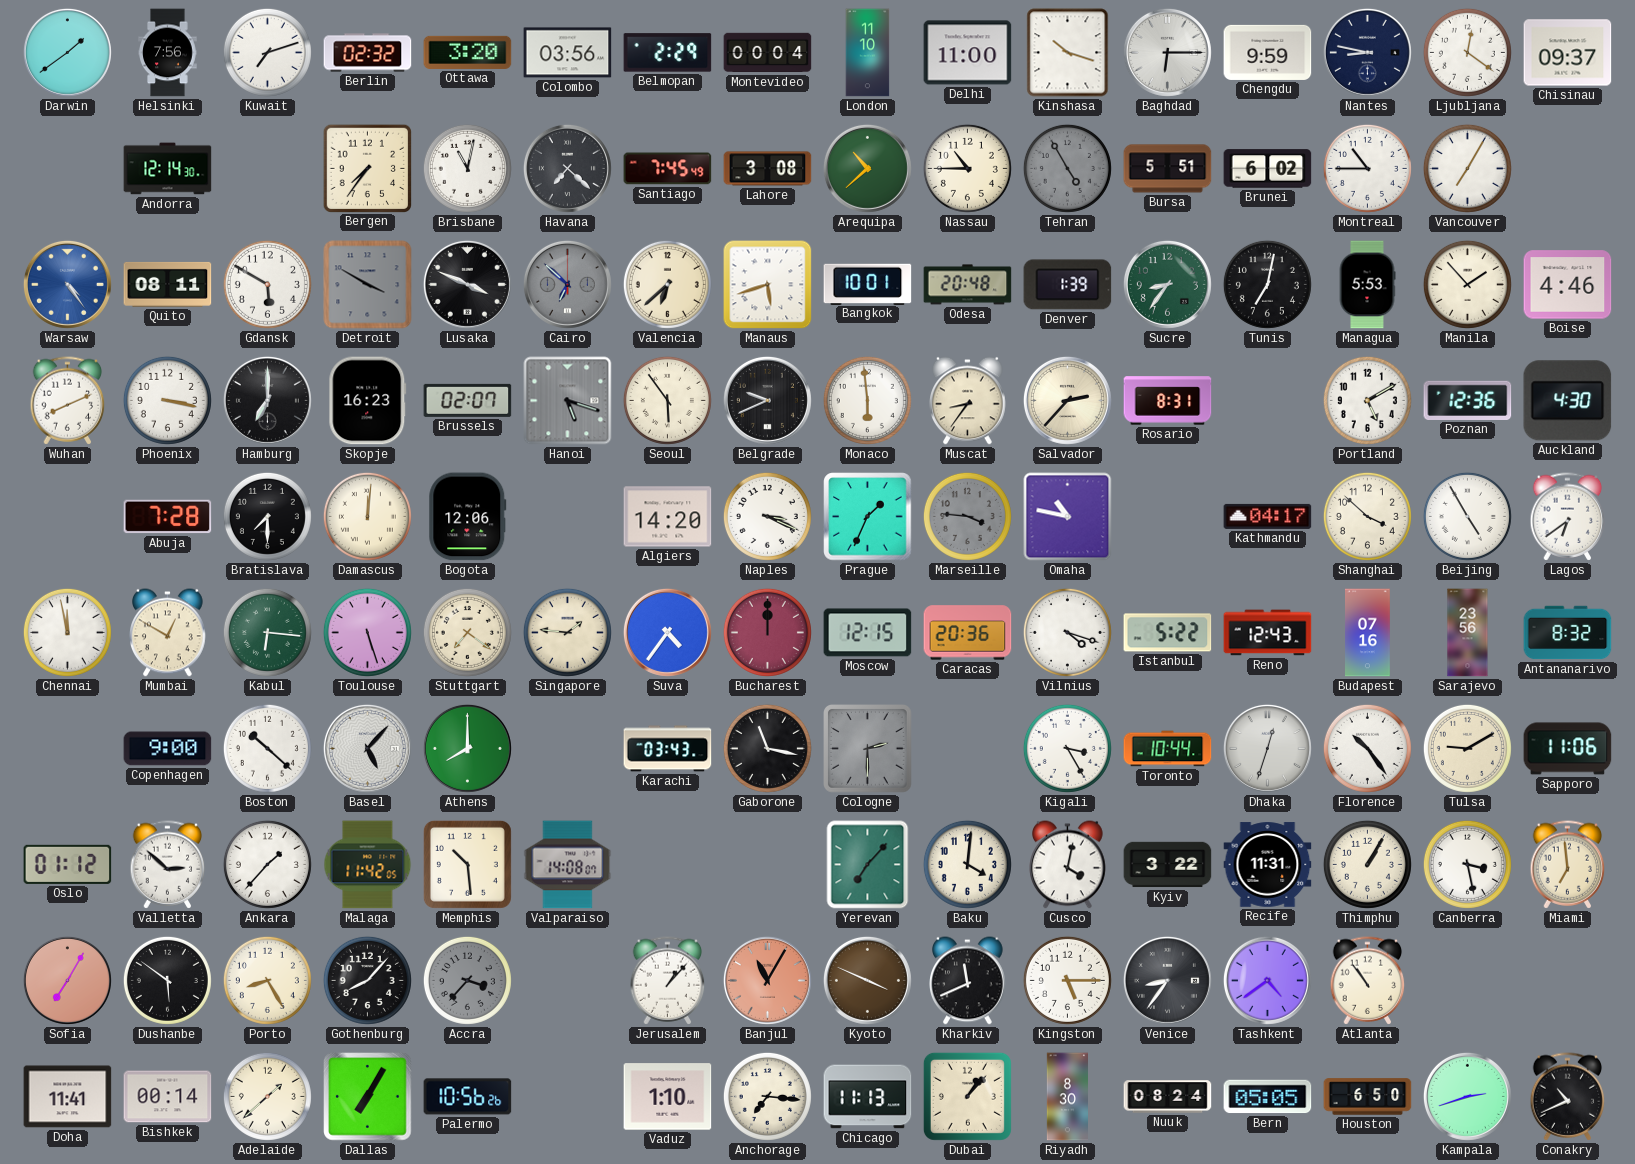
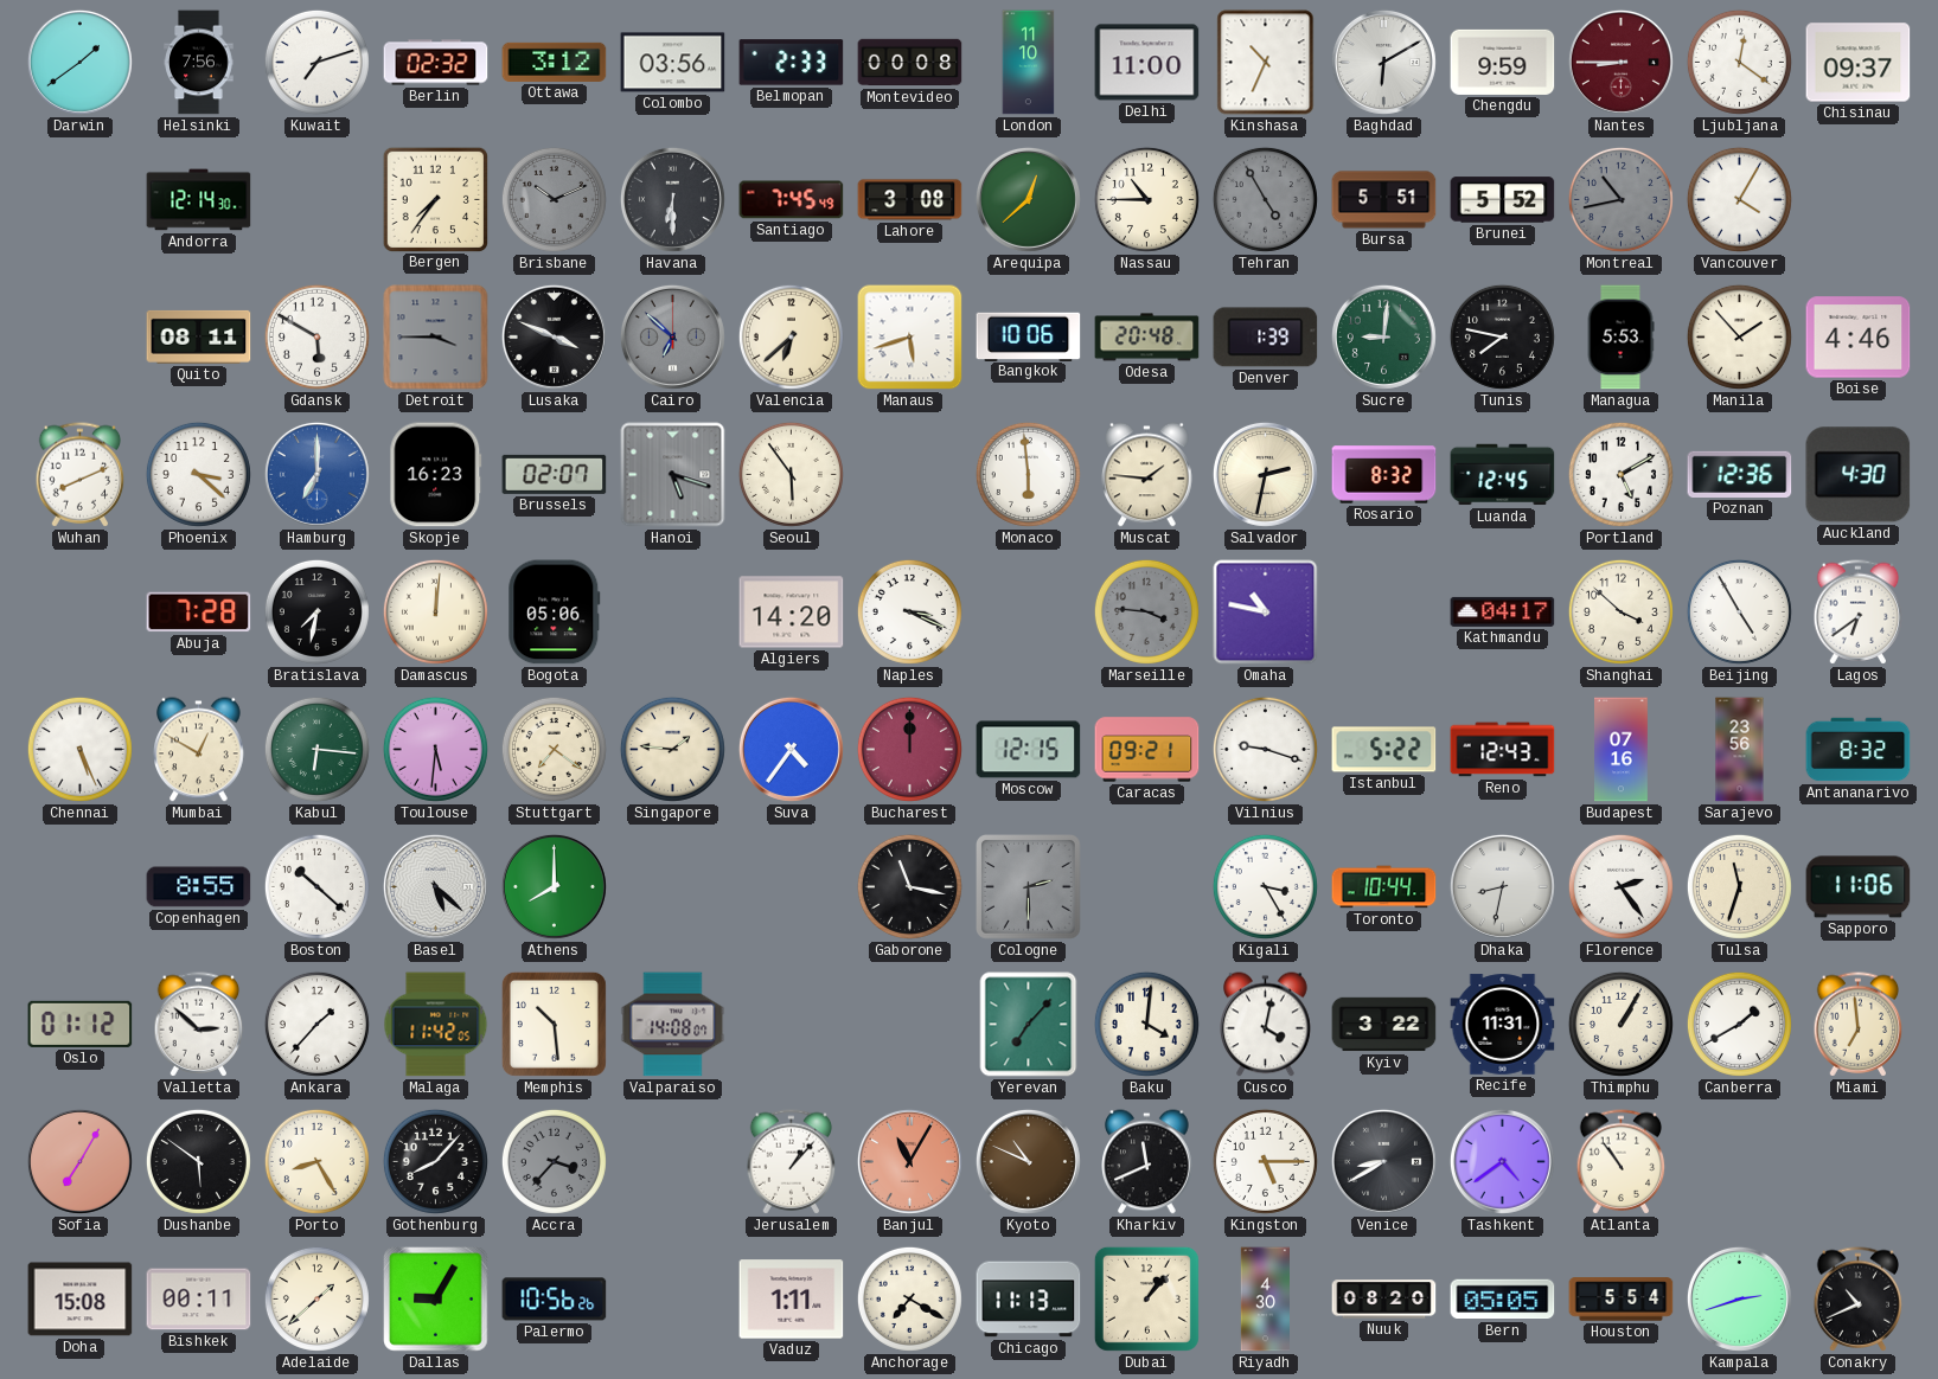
Ottawa: 3:20 -> 3:12
Belmopan: 2:29 -> 2:33
Montevideo: 00:04 -> 00:08
Kinshasa: 10:18 -> 10:34
Baghdad: 6:15 -> 6:10
Nantes: 8:47 -> 8:45
Nantes dial: navy -> burgundy
Brisbane: 11:02 -> 10:11
Brisbane dial: white -> grey
Havana: 7:22 -> 6:30
Arequipa: 10:38 -> 12:38
Brunei: 6:02 -> 5:52
Montreal: 10:45 -> 10:43
Montreal dial: white -> grey
Vancouver: 7:05 -> 4:05
Warsaw: 4:24 -> none
Detroit: 3:50 -> 3:45
Bangkok: 10:01 -> 10:06
Sucre: 8:36 -> 9:01
Tunis: 7:02 -> 7:47
Phoenix: 3:17 -> 3:22
Hamburg dial: black -> blue
Belgrade: 9:41 -> none
Muscat: 8:36 -> 1:46
Salvador: 2:37 -> 2:32
Rosario: 8:31 -> 8:32
Luanda: none -> 12:45
Bratislava: 7:30 -> 7:32
Bogota: 12:06 -> 05:06
Prague: 1:34 -> none
Chennai: 11:58 -> 5:26
Toulouse: 5:27 -> 5:31
Caracas: 20:36 -> 09:21
Vilnius: 4:18 -> 9:18
Copenhagen: 9:00 -> 8:55
Basel: 5:07 -> 5:22
Karachi: 03:43 -> none
Dhaka: 12:33 -> 8:32
Florence: 10:24 -> 2:24
Tulsa: 9:10 -> 11:33
Canberra: 3:28 -> 1:40
Kyoto: 3:49 -> 10:49
Venice: 8:36 -> 8:40
Doha: 11:41 -> 15:08
Bishkek: 00:14 -> 00:11
Dallas: 7:05 -> 9:05
Vaduz: 1:10 -> 1:11
Anchorage: 7:16 -> 7:20
Riyadh: 8:30 -> 4:30
Nuuk: 08:24 -> 08:20
Houston: 6:50 -> 5:54
